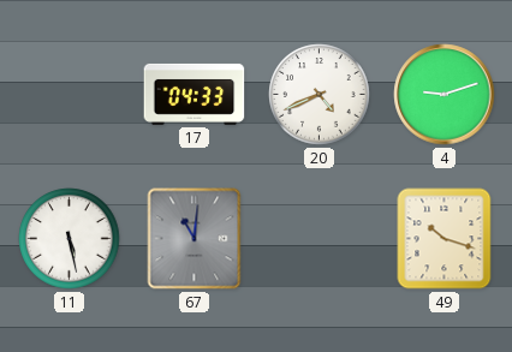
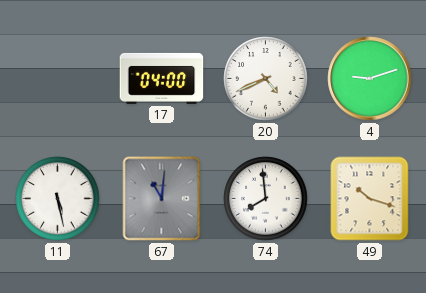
17: 04:33 -> 04:00
74: none -> 7:59
